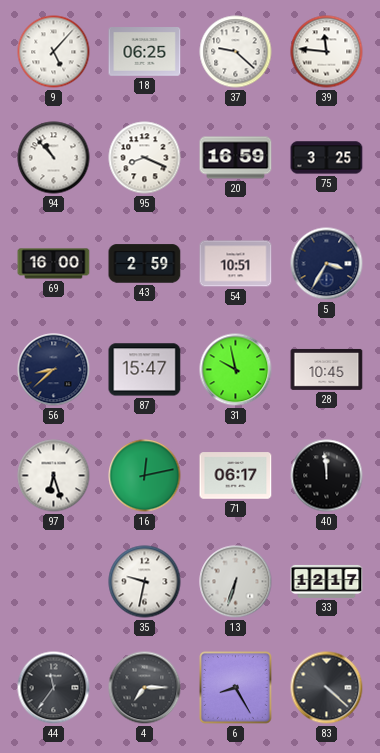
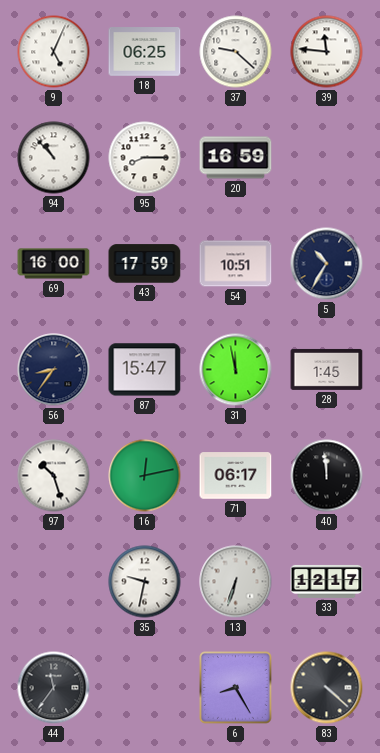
9: 5:07 -> 5:04
95: 8:19 -> 8:15
75: 3:25 -> none
43: 2:59 -> 17:59
5: 3:35 -> 10:35
56: 8:38 -> 8:36
31: 9:58 -> 11:58
28: 10:45 -> 1:45
97: 6:27 -> 10:27
4: 7:15 -> none
